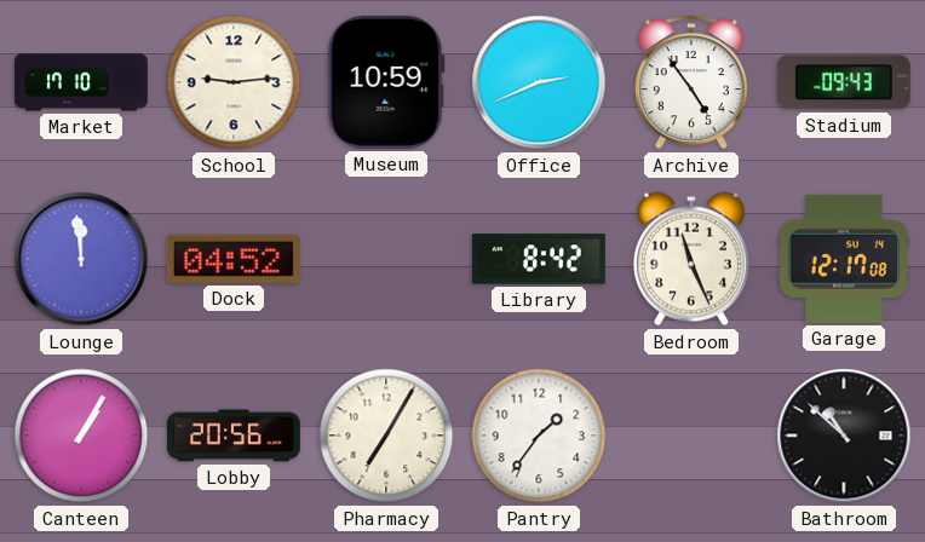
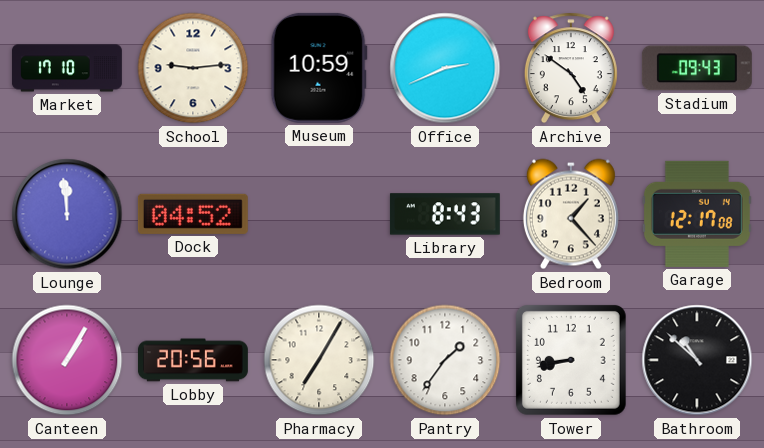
Archive: 4:54 -> 4:51
Library: 8:42 -> 8:43
Bedroom: 11:26 -> 1:23
Tower: none -> 8:43
